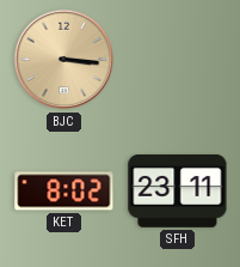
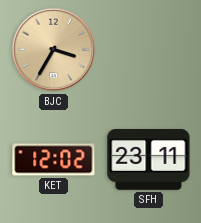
BJC: 3:16 -> 3:35
KET: 8:02 -> 12:02
